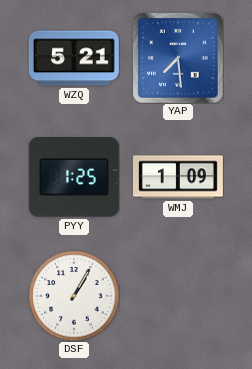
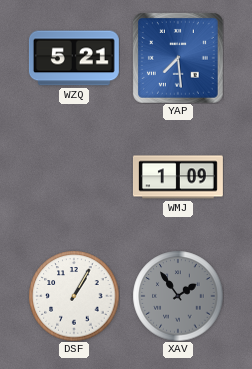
PYY: 1:25 -> none
XAV: none -> 1:54
